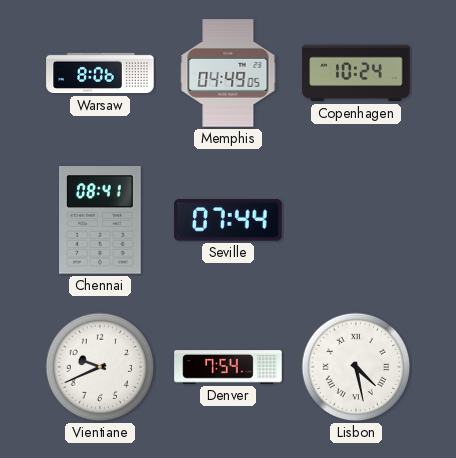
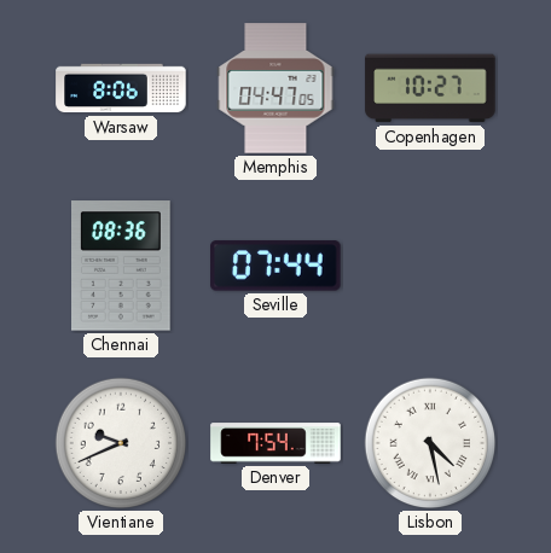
Memphis: 04:49 -> 04:47
Copenhagen: 10:24 -> 10:27
Chennai: 08:41 -> 08:36
